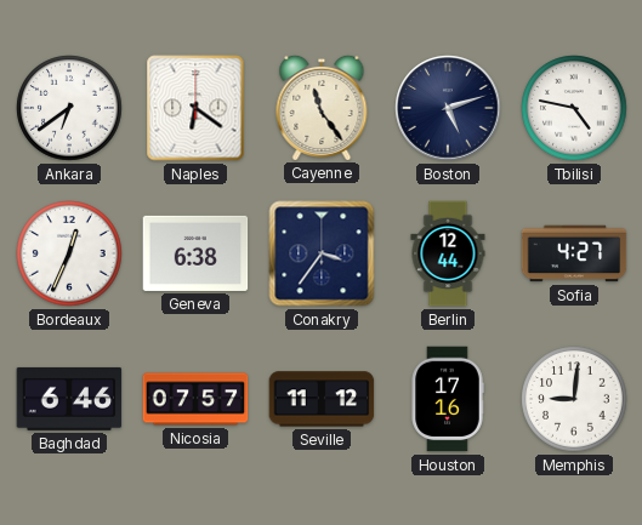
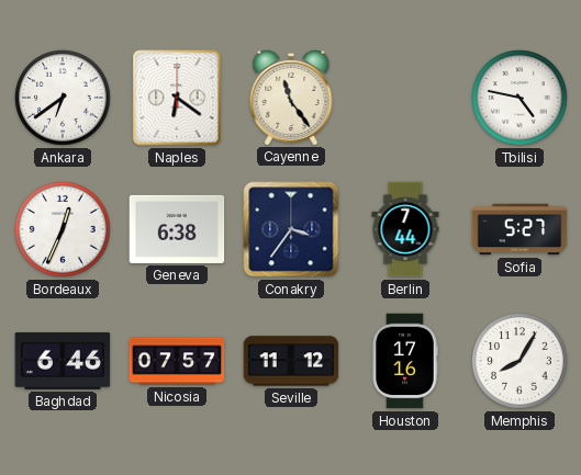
Boston: 5:12 -> none
Berlin: 12:44 -> 7:44
Sofia: 4:27 -> 5:27
Memphis: 9:01 -> 8:05
